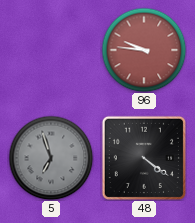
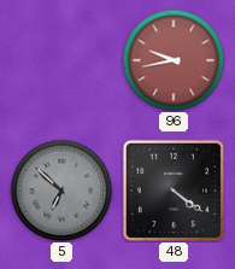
96: 9:46 -> 9:43
5: 6:57 -> 6:52
